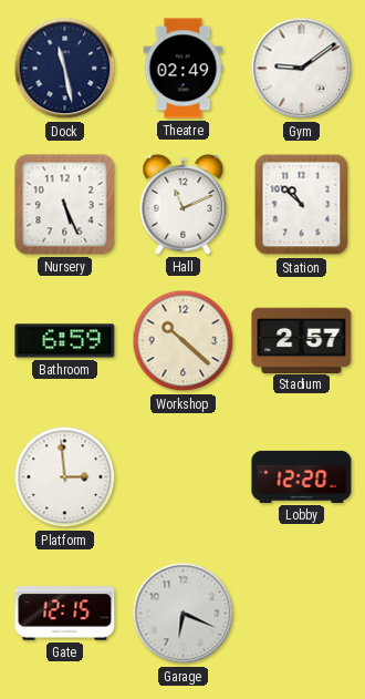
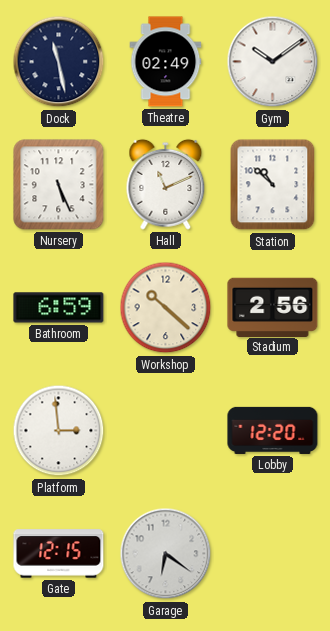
Gym: 9:09 -> 10:09
Stadium: 2:57 -> 2:56
Garage: 6:19 -> 6:21
